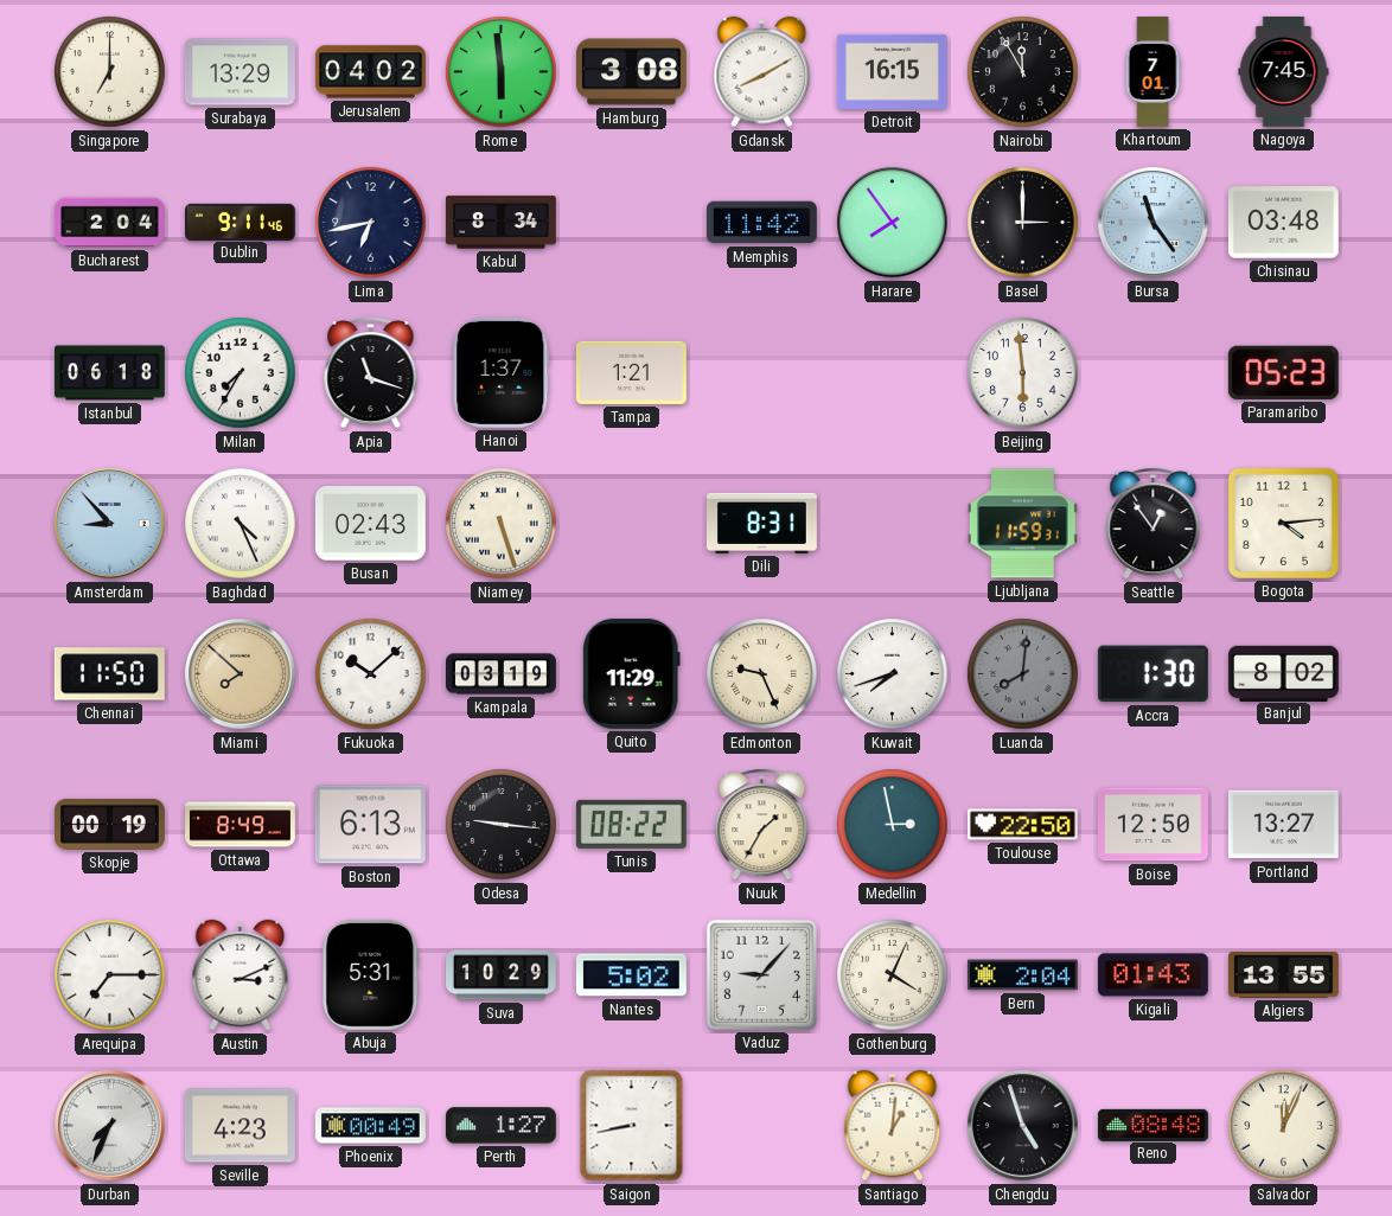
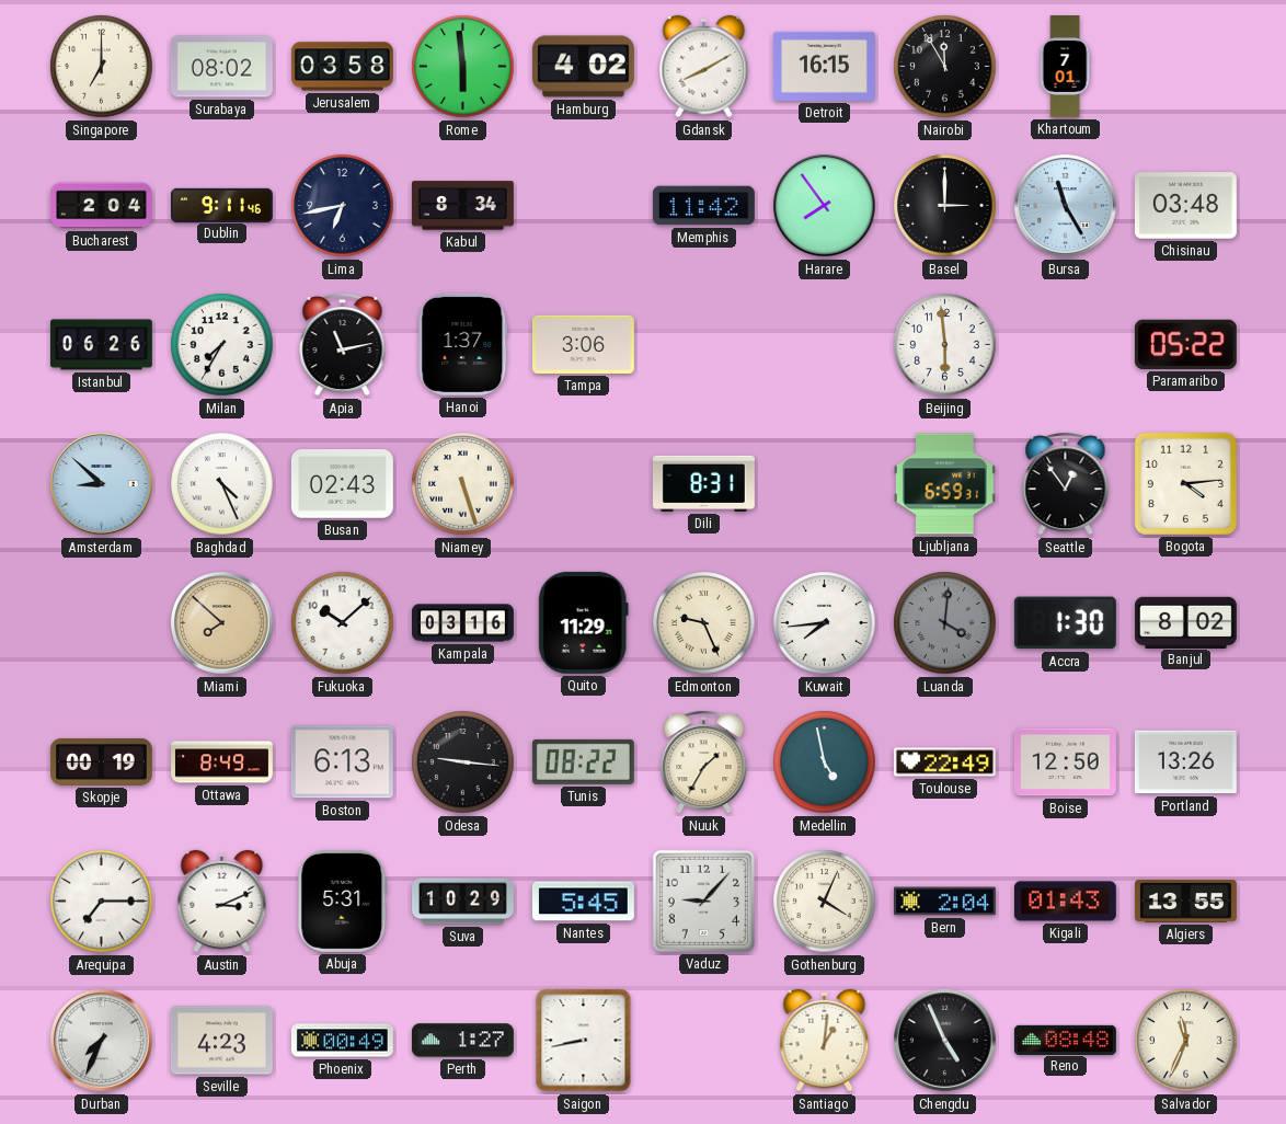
Surabaya: 13:29 -> 08:02
Jerusalem: 04:02 -> 03:58
Hamburg: 3:08 -> 4:02
Nagoya: 7:45 -> none
Bursa: 11:24 -> 11:25
Istanbul: 06:18 -> 06:26
Apia: 11:18 -> 11:13
Tampa: 1:21 -> 3:06
Paramaribo: 05:23 -> 05:22
Amsterdam: 8:53 -> 8:52
Ljubljana: 11:59 -> 6:59
Chennai: 11:50 -> none
Kampala: 03:19 -> 03:16
Kuwait: 7:42 -> 7:44
Luanda: 8:01 -> 4:01
Medellin: 2:58 -> 4:58
Toulouse: 22:50 -> 22:49
Portland: 13:27 -> 13:26
Nantes: 5:02 -> 5:45
Chengdu: 4:57 -> 4:56
Salvador: 12:04 -> 11:34
